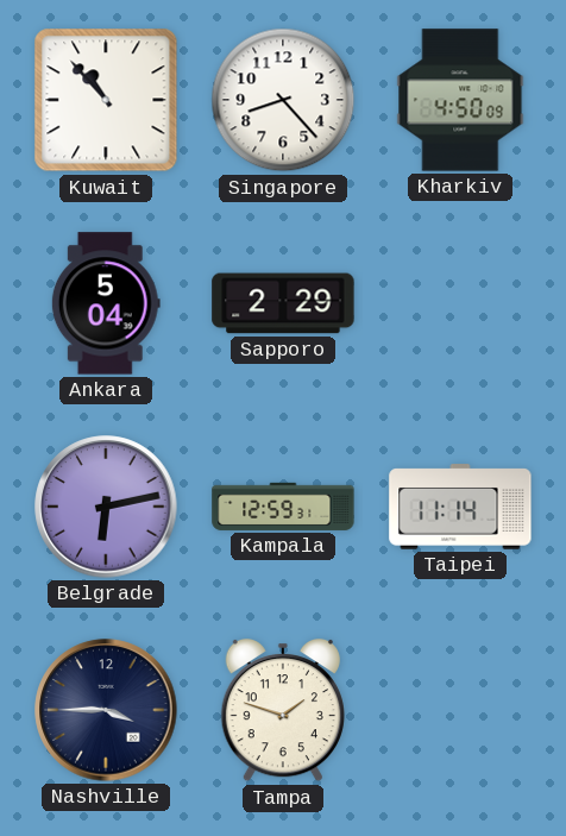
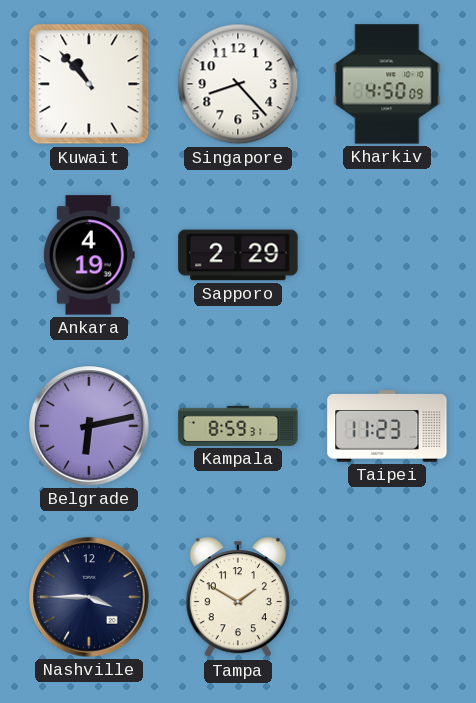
Ankara: 5:04 -> 4:19
Kampala: 12:59 -> 8:59
Taipei: 11:14 -> 11:23
Tampa: 1:48 -> 1:50
